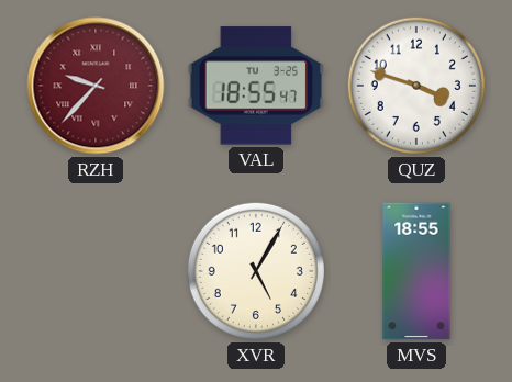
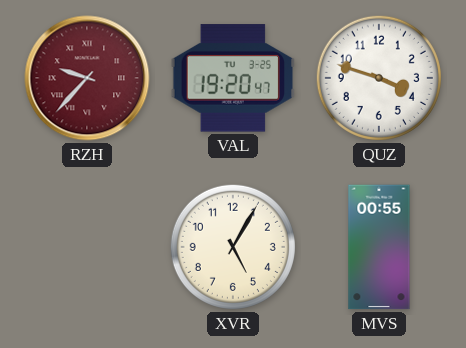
VAL: 18:55 -> 19:20
MVS: 18:55 -> 00:55
